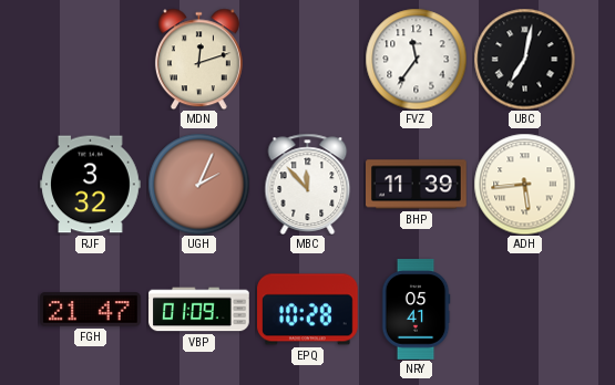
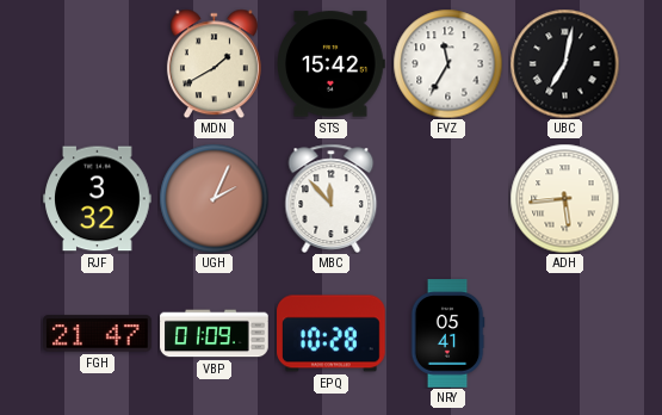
MDN: 12:12 -> 1:40
STS: none -> 15:42
FVZ: 11:36 -> 11:35
BHP: 11:39 -> none
